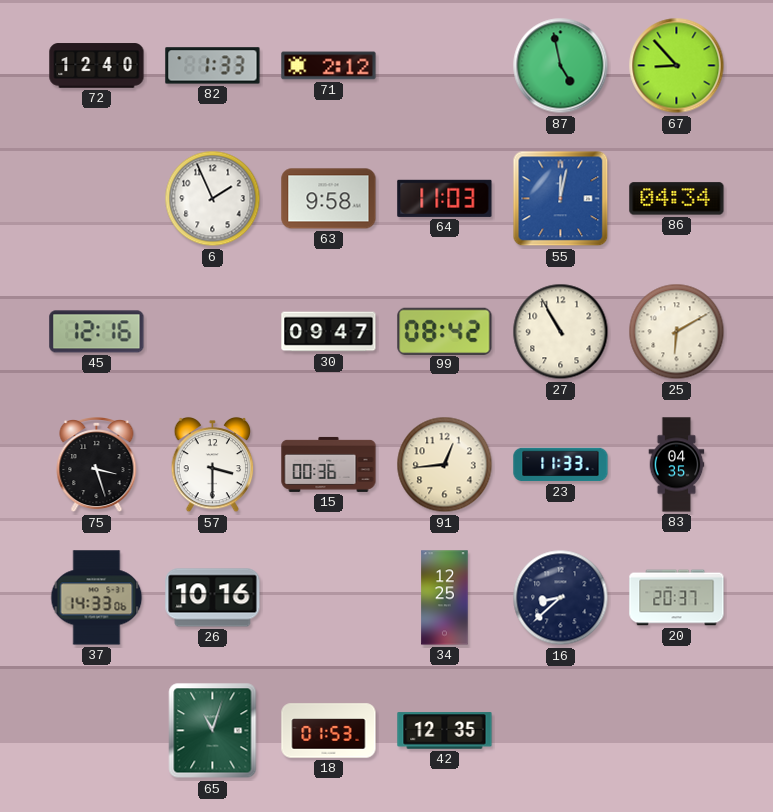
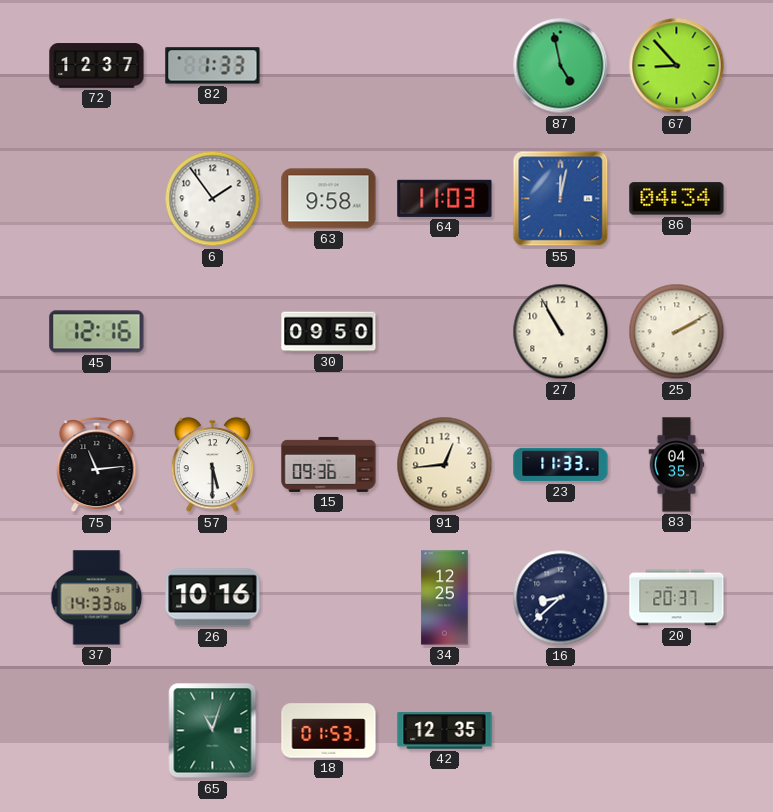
72: 12:40 -> 12:37
71: 2:12 -> none
6: 1:56 -> 1:54
30: 09:47 -> 09:50
99: 08:42 -> none
25: 6:10 -> 2:10
75: 3:27 -> 11:14
57: 3:30 -> 5:30
15: 00:36 -> 09:36
